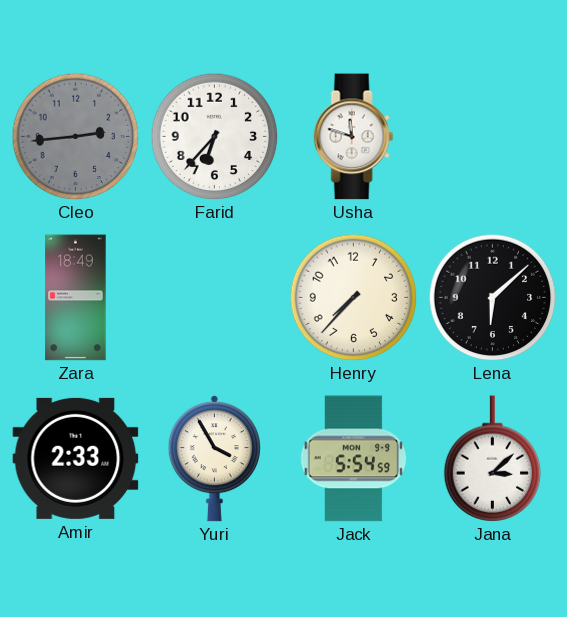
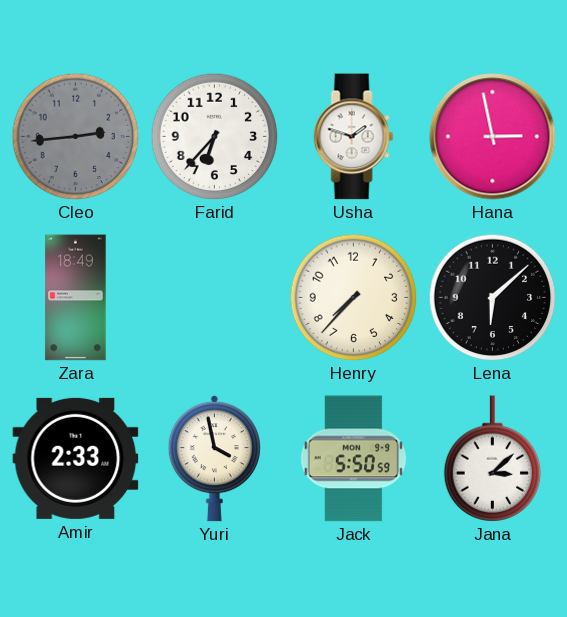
Usha: 11:48 -> 1:48
Hana: none -> 2:58
Yuri: 3:55 -> 3:58
Jack: 5:54 -> 5:50
